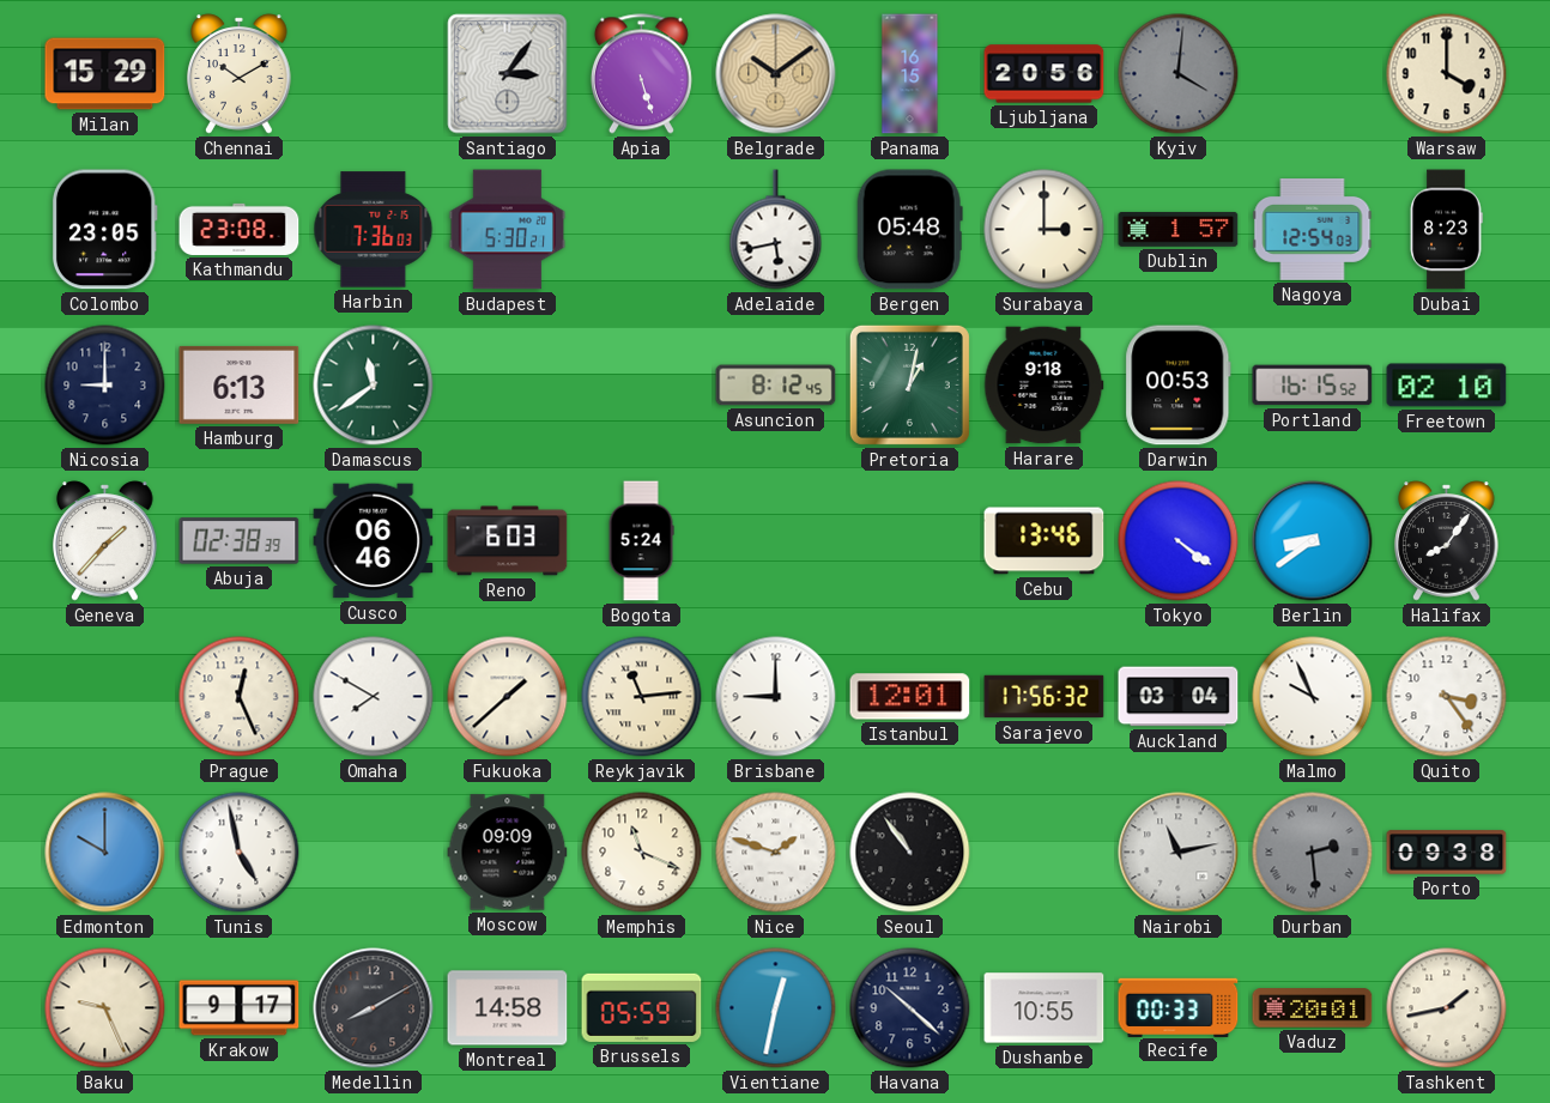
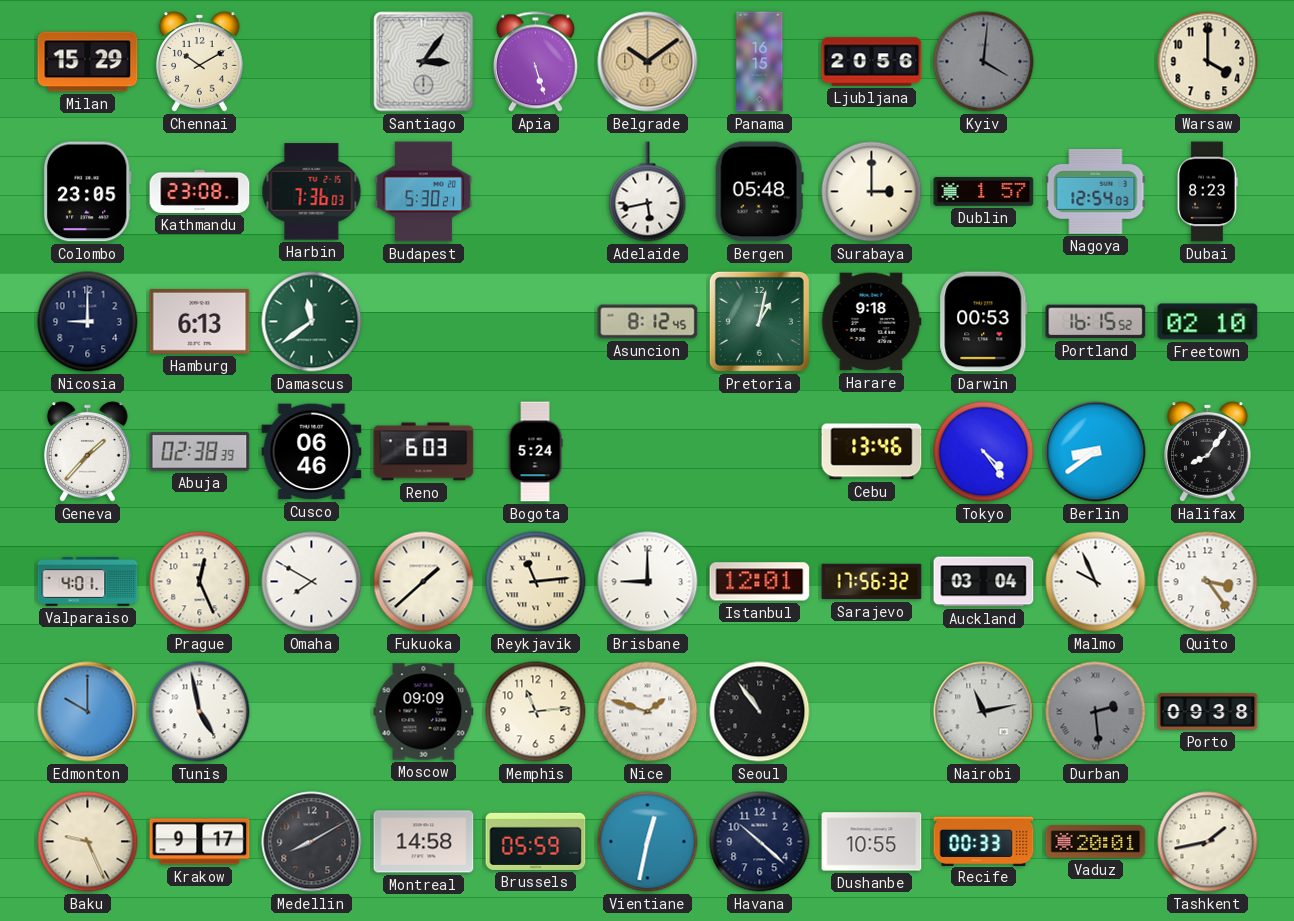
Tokyo: 4:21 -> 4:24
Valparaiso: none -> 4:01
Memphis: 11:19 -> 11:14
